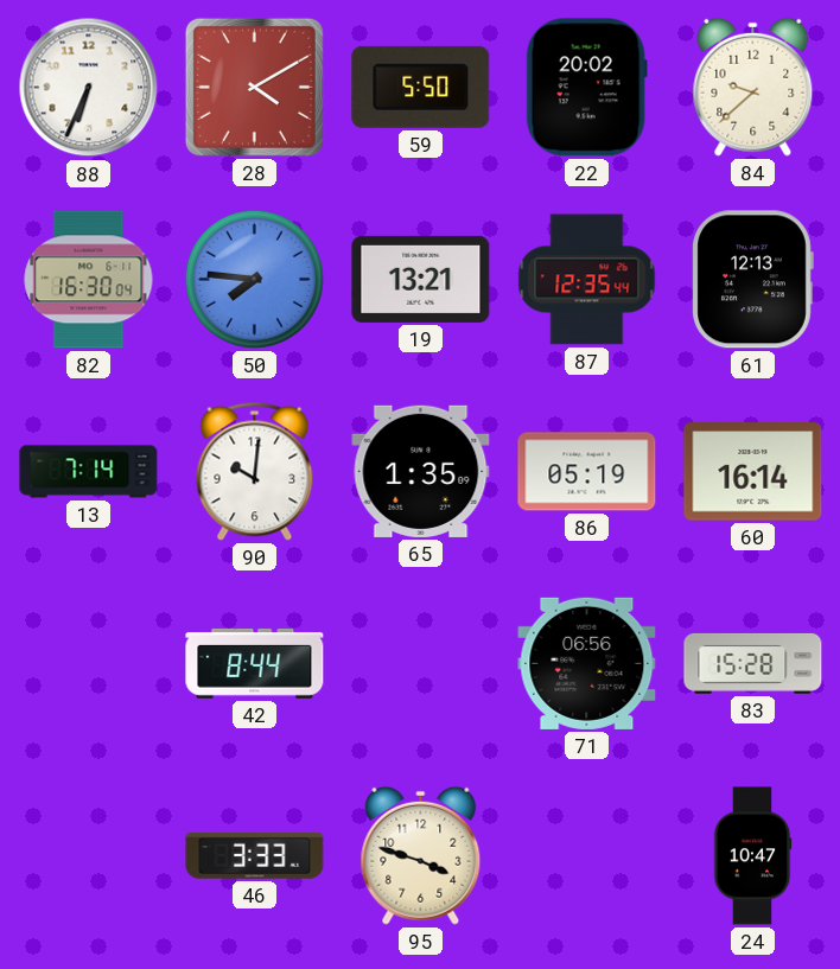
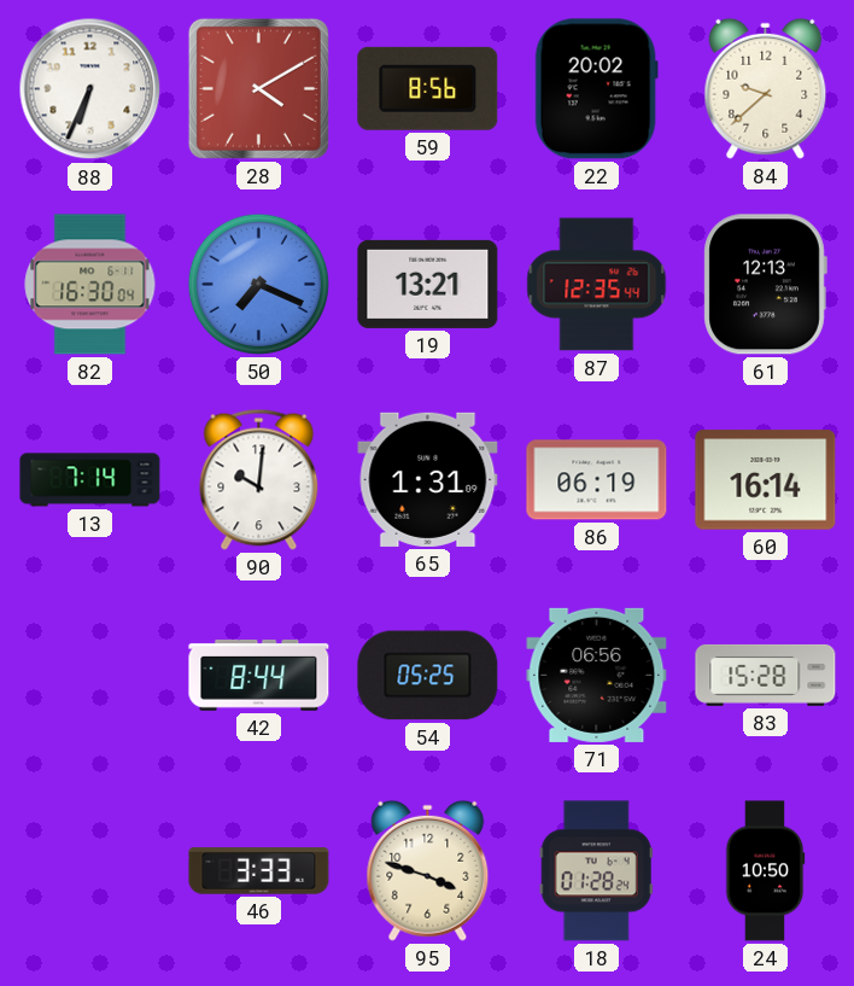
59: 5:50 -> 8:56
50: 7:46 -> 7:19
65: 1:35 -> 1:31
86: 05:19 -> 06:19
54: none -> 05:25
18: none -> 01:28
24: 10:47 -> 10:50
